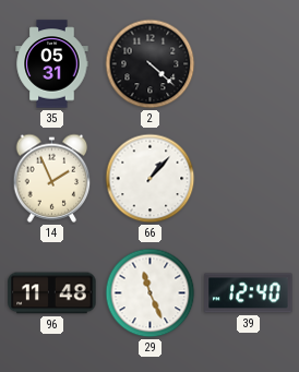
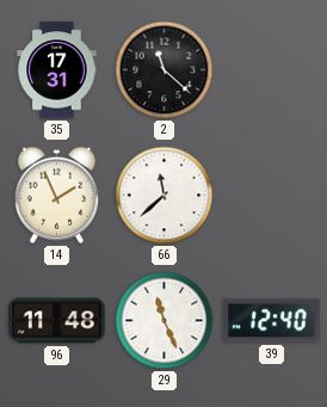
35: 05:31 -> 17:31
2: 4:22 -> 11:22
66: 1:07 -> 11:38
